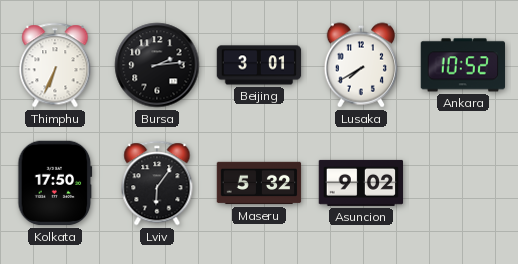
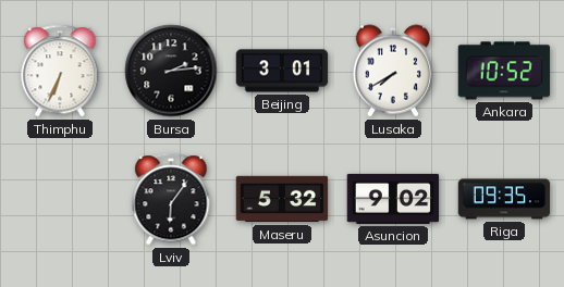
Kolkata: 17:50 -> none
Riga: none -> 09:35
